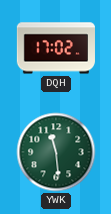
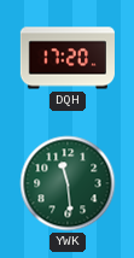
DQH: 17:02 -> 17:20
